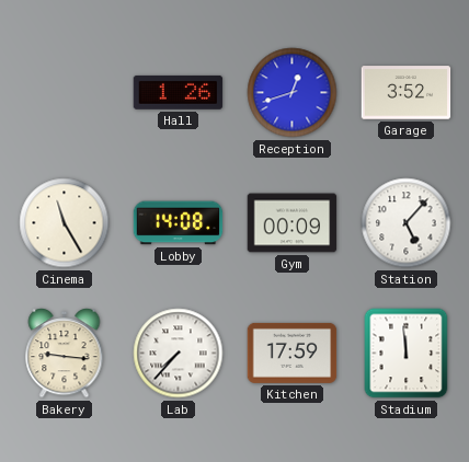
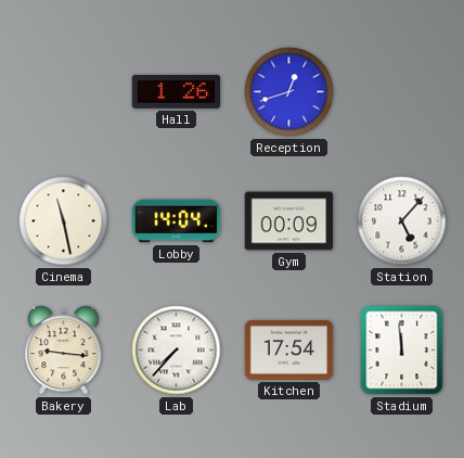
Garage: 3:52 -> none
Cinema: 11:25 -> 11:28
Lobby: 14:08 -> 14:04
Kitchen: 17:59 -> 17:54
